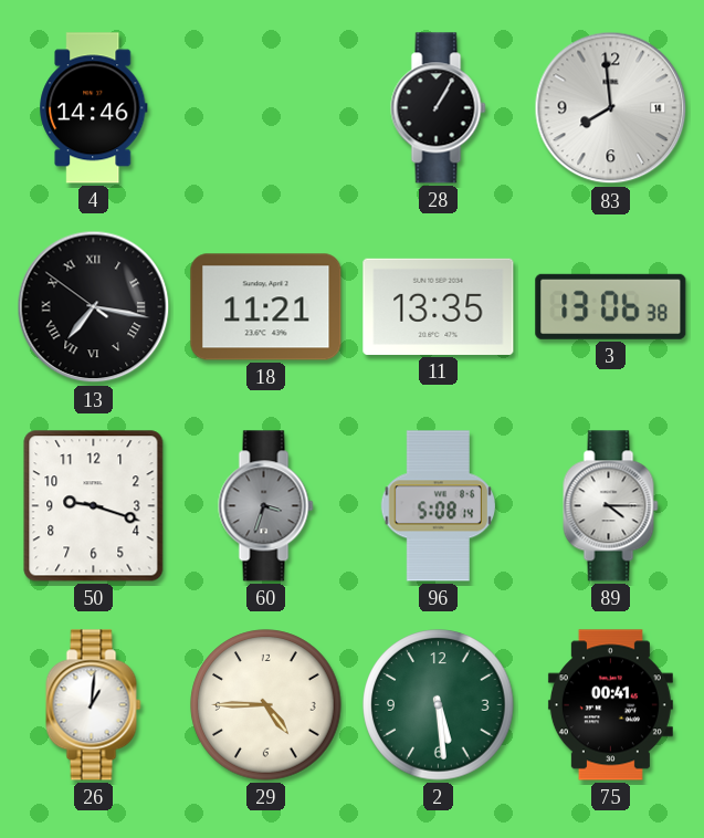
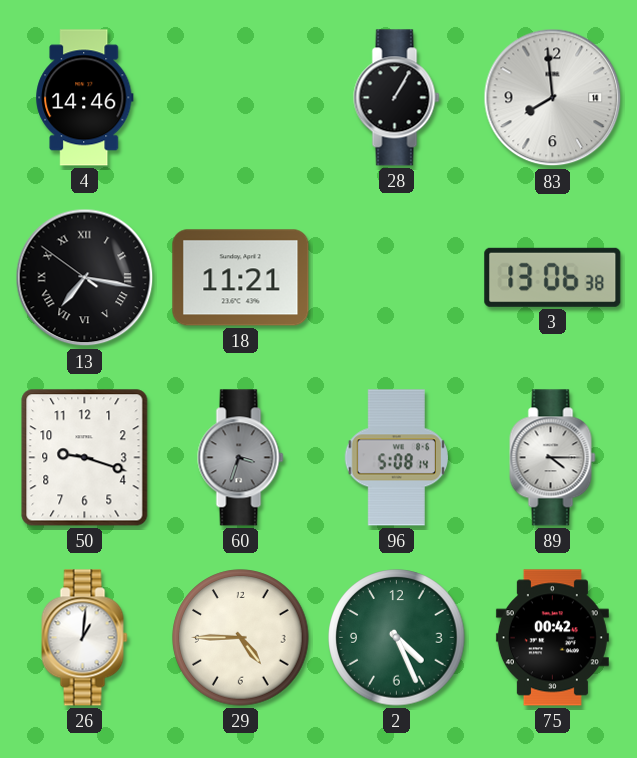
11: 13:35 -> none
2: 5:29 -> 4:26
75: 00:41 -> 00:42
